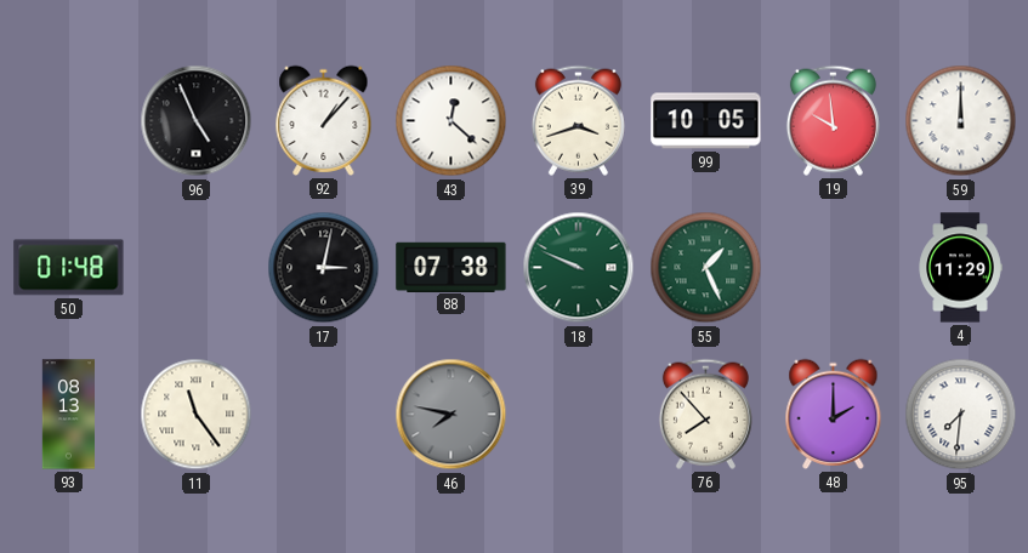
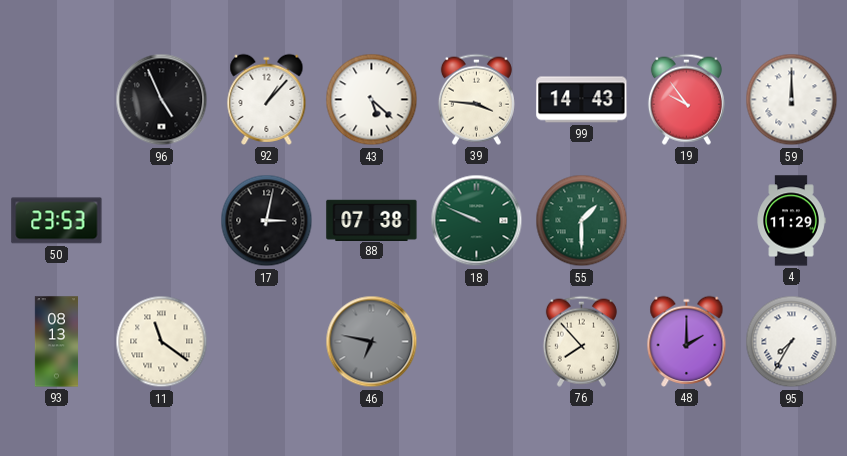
43: 12:22 -> 5:22
39: 3:42 -> 3:46
99: 10:05 -> 14:43
19: 9:59 -> 9:54
50: 01:48 -> 23:53
55: 1:26 -> 1:30
11: 11:24 -> 11:21
46: 7:47 -> 6:47
95: 7:31 -> 7:35
